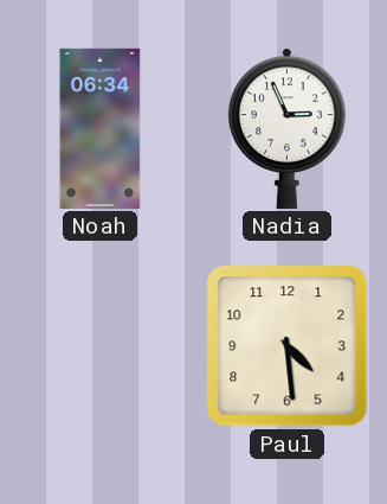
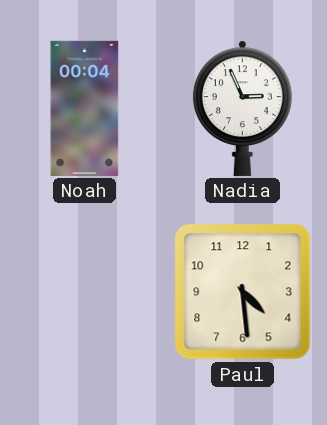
Noah: 06:34 -> 00:04
